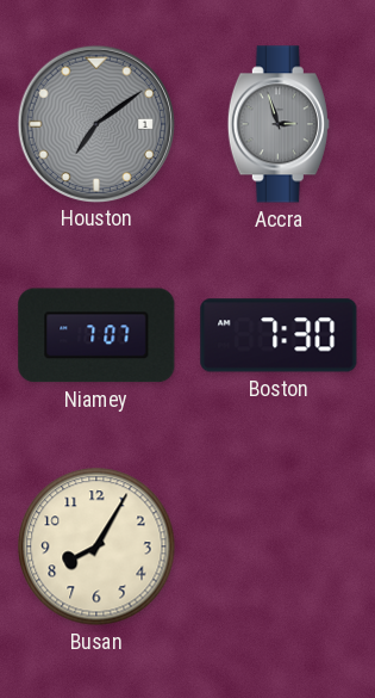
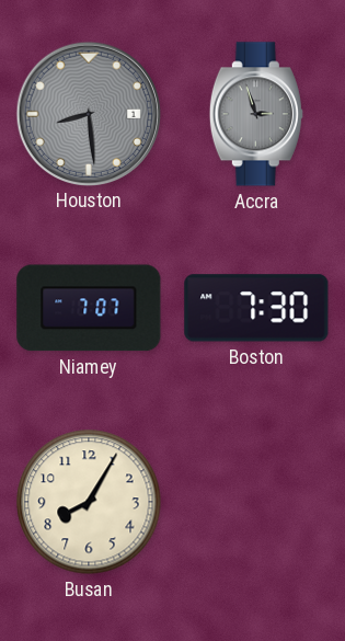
Houston: 7:09 -> 8:29
